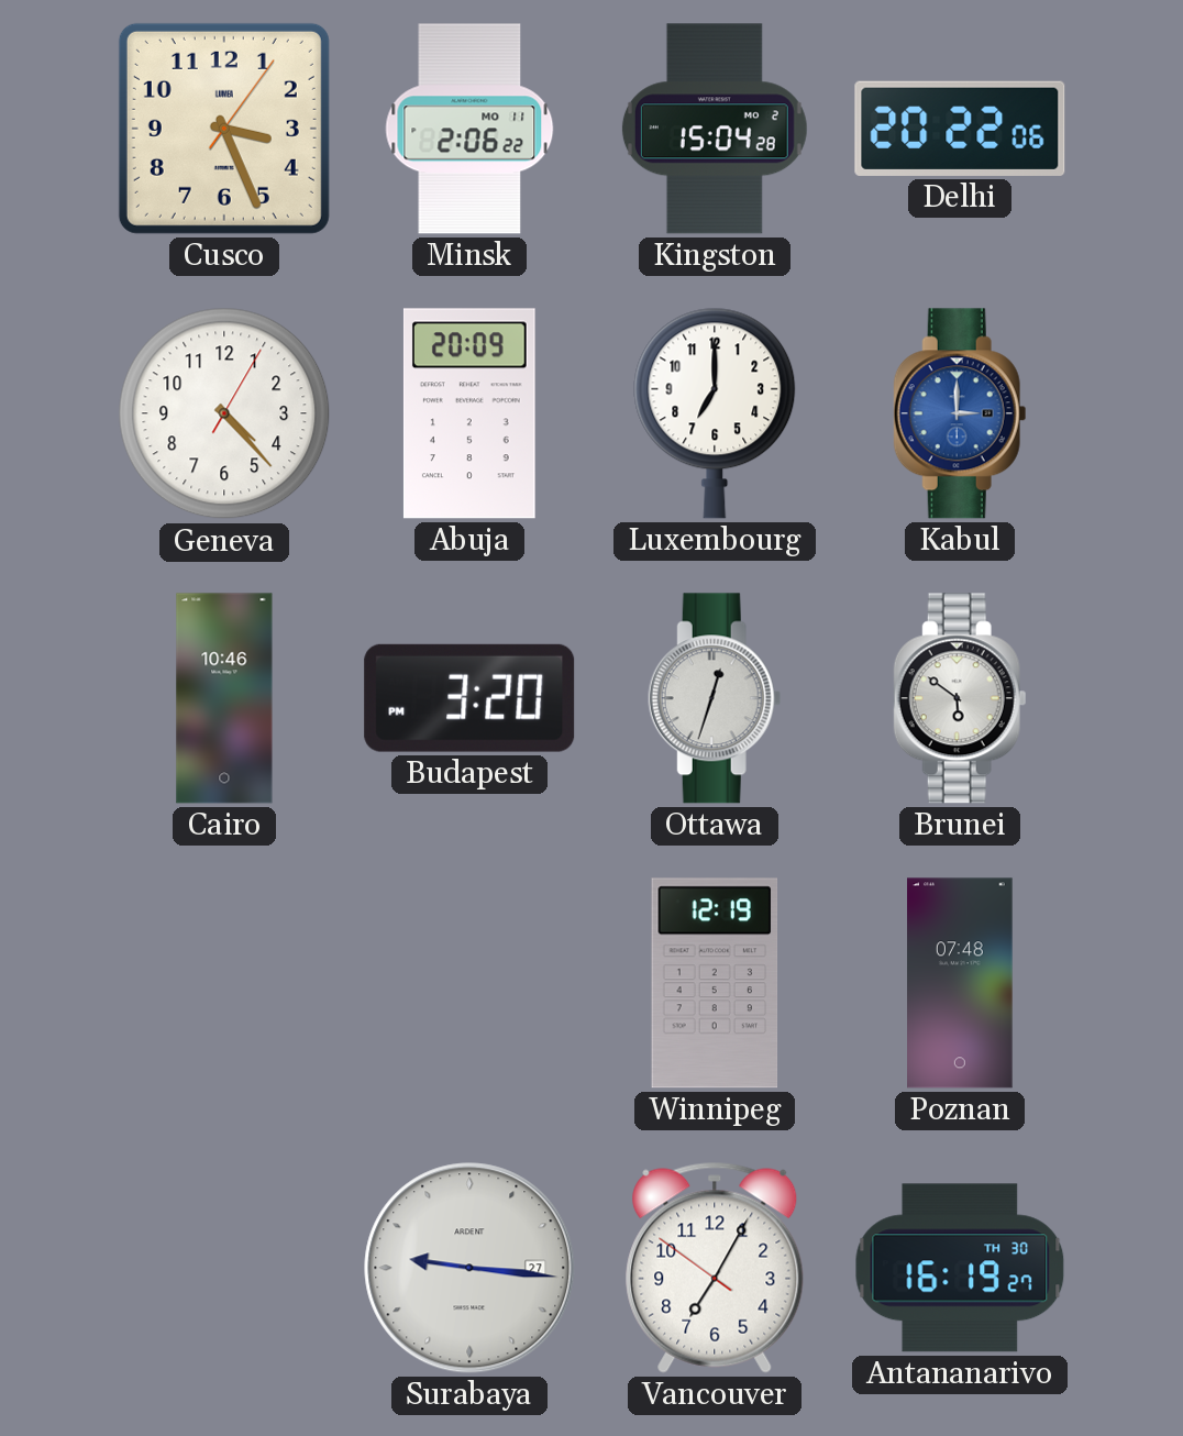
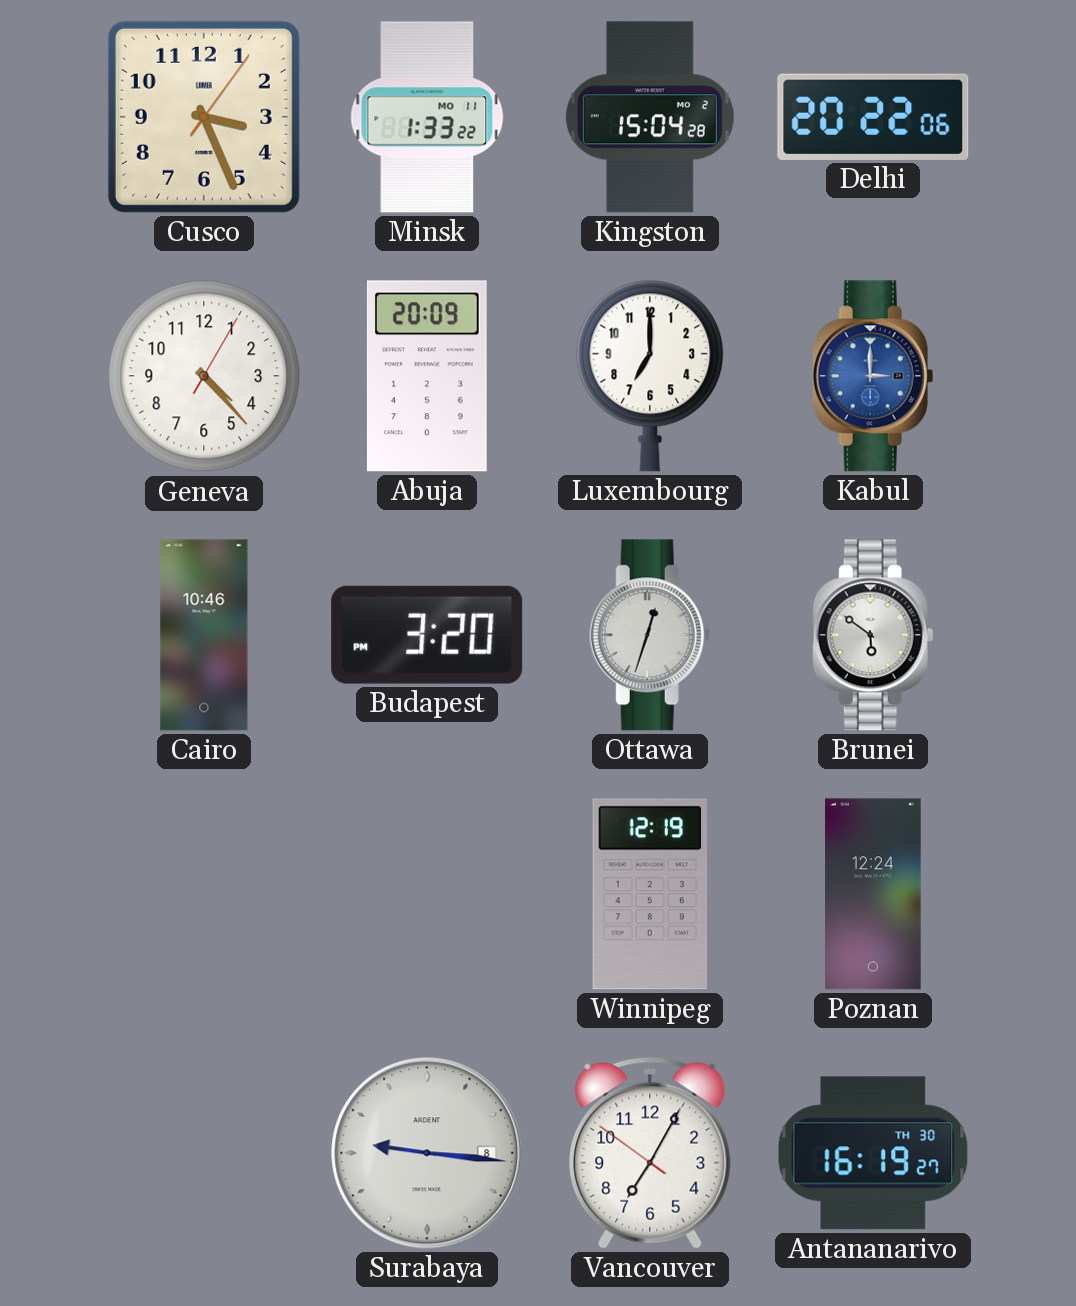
Minsk: 2:06 -> 1:33
Poznan: 07:48 -> 12:24
Surabaya date: 27 -> 8
